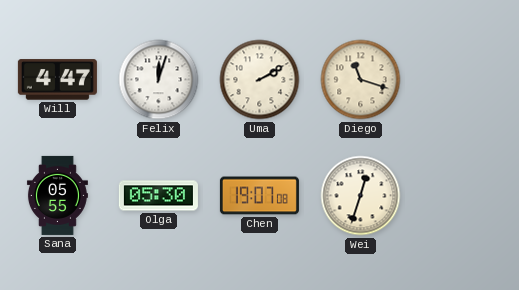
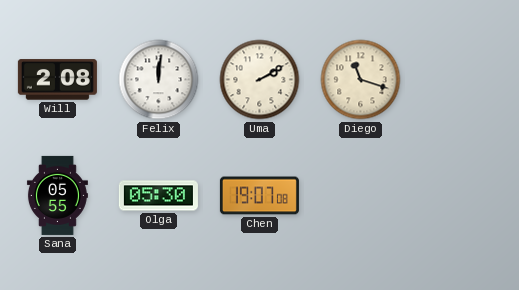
Will: 4:47 -> 2:08
Felix: 12:03 -> 12:01
Wei: 12:33 -> none
